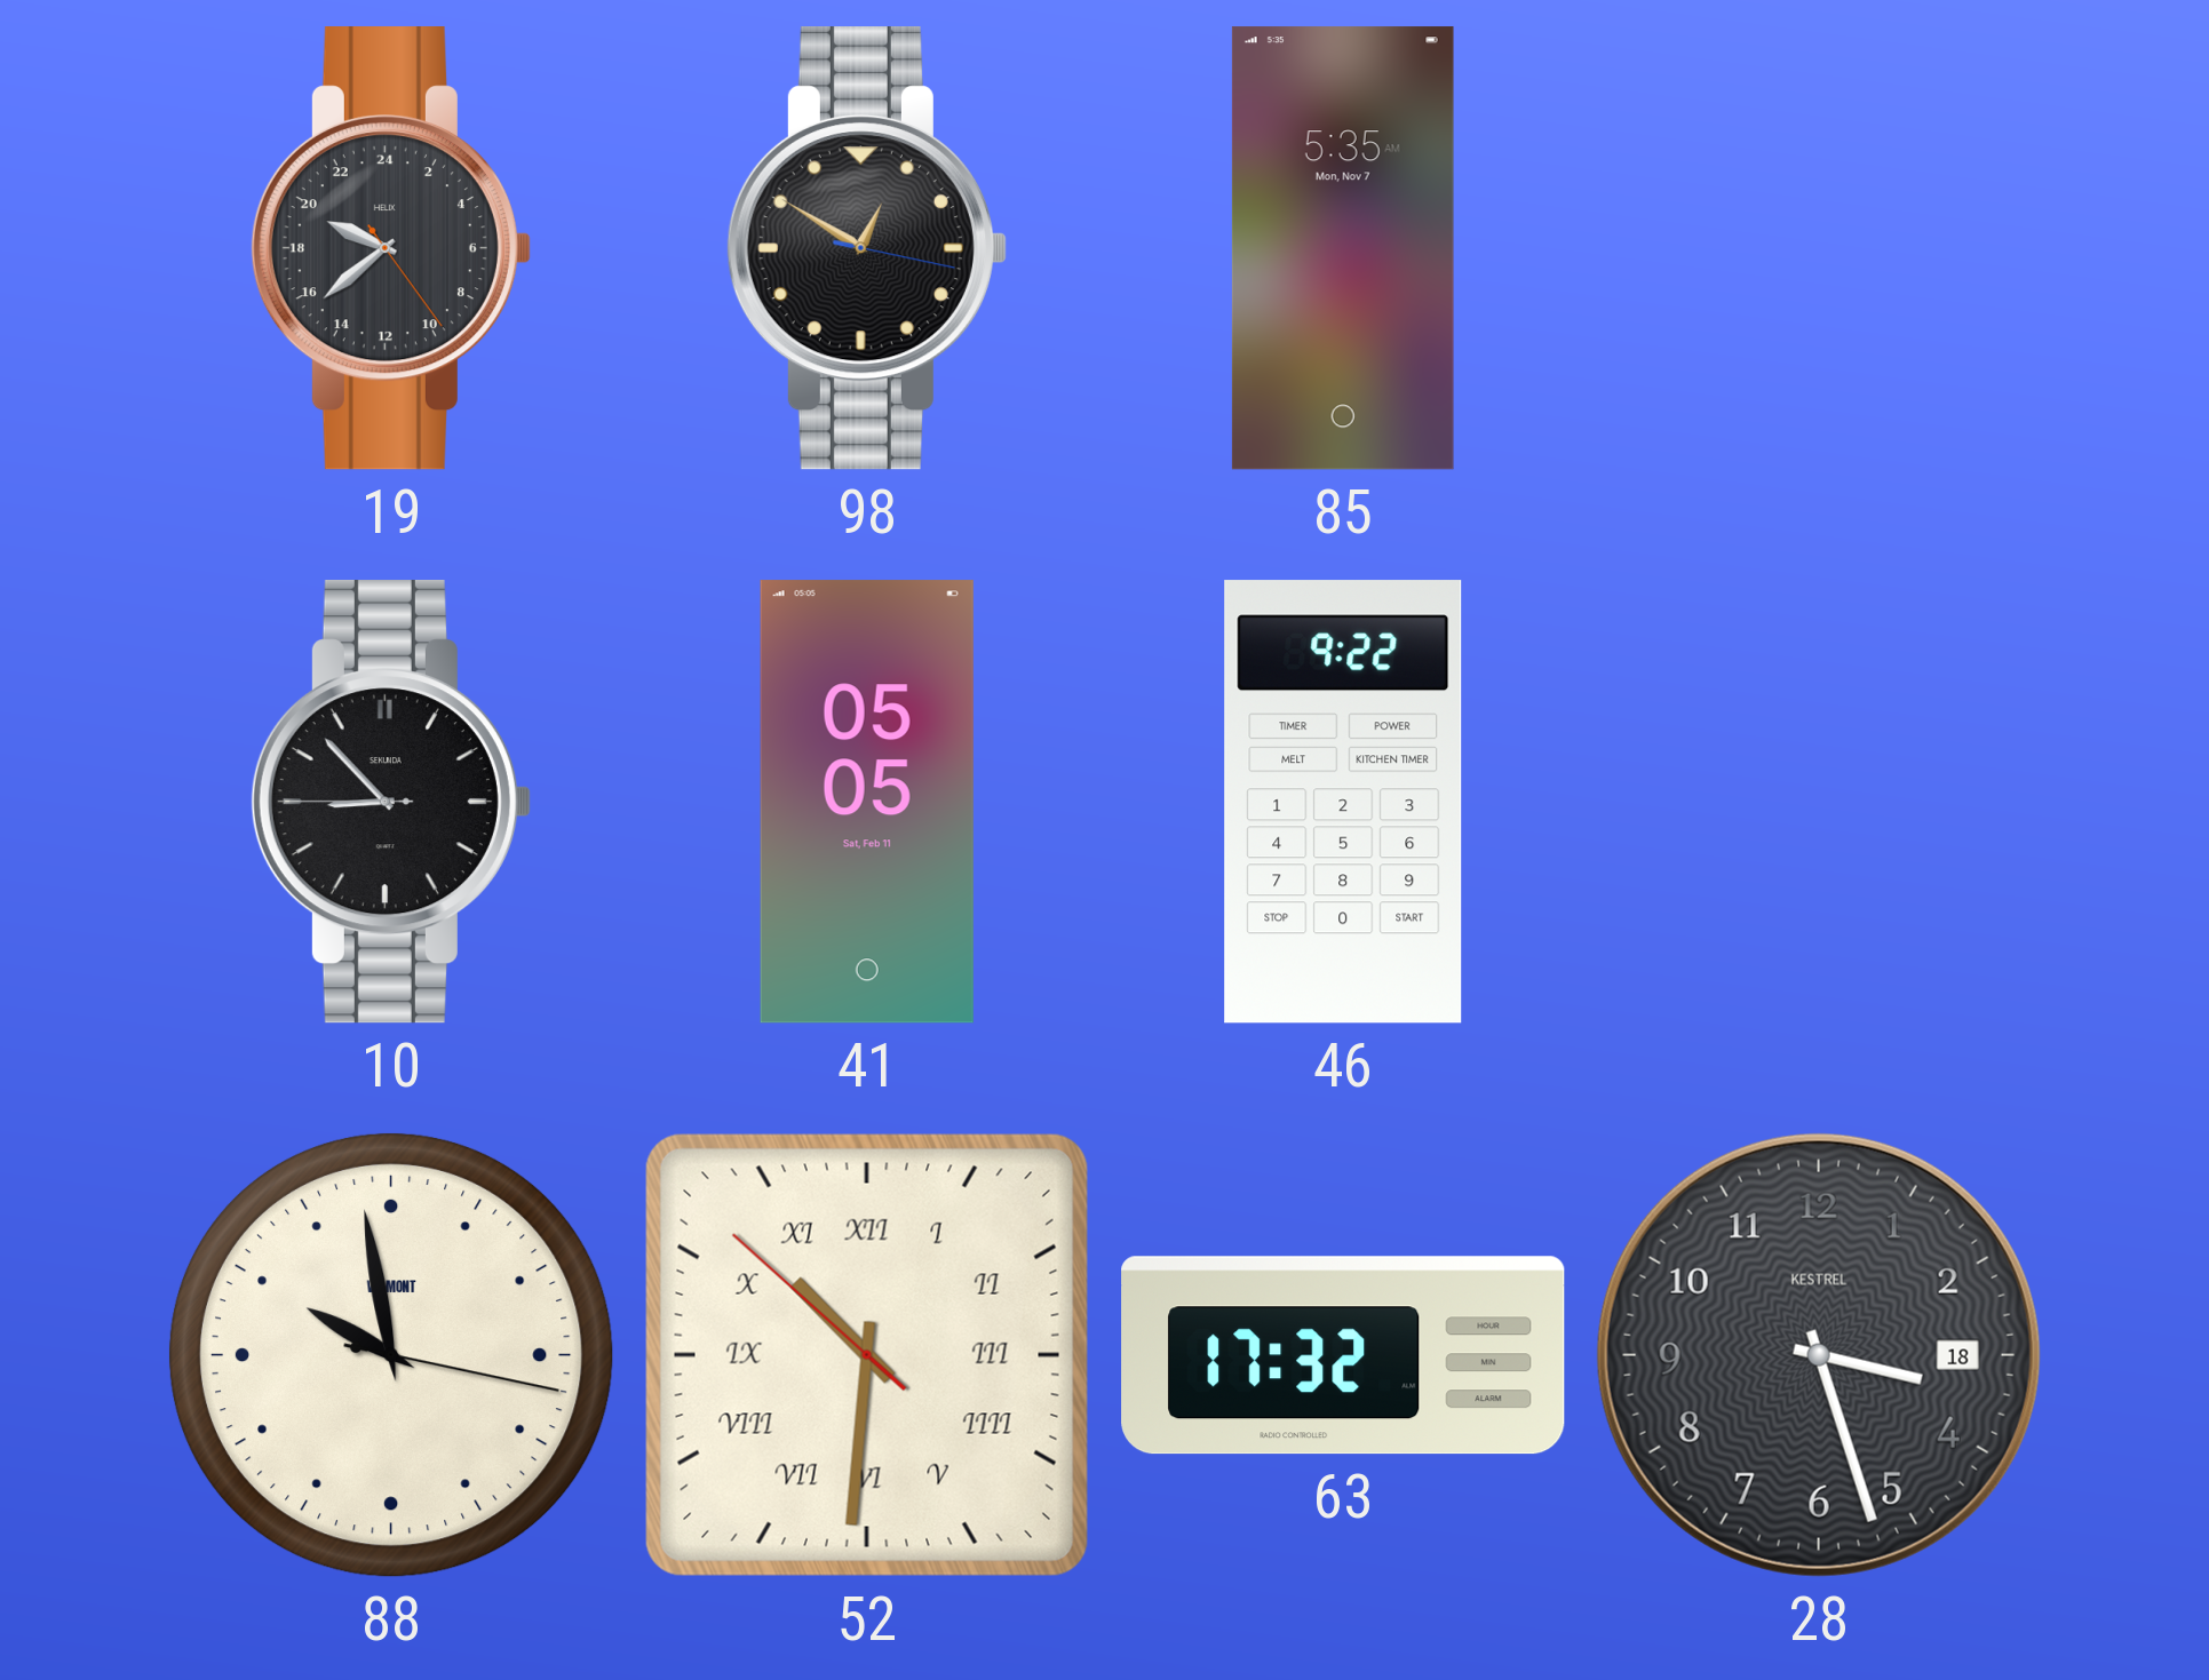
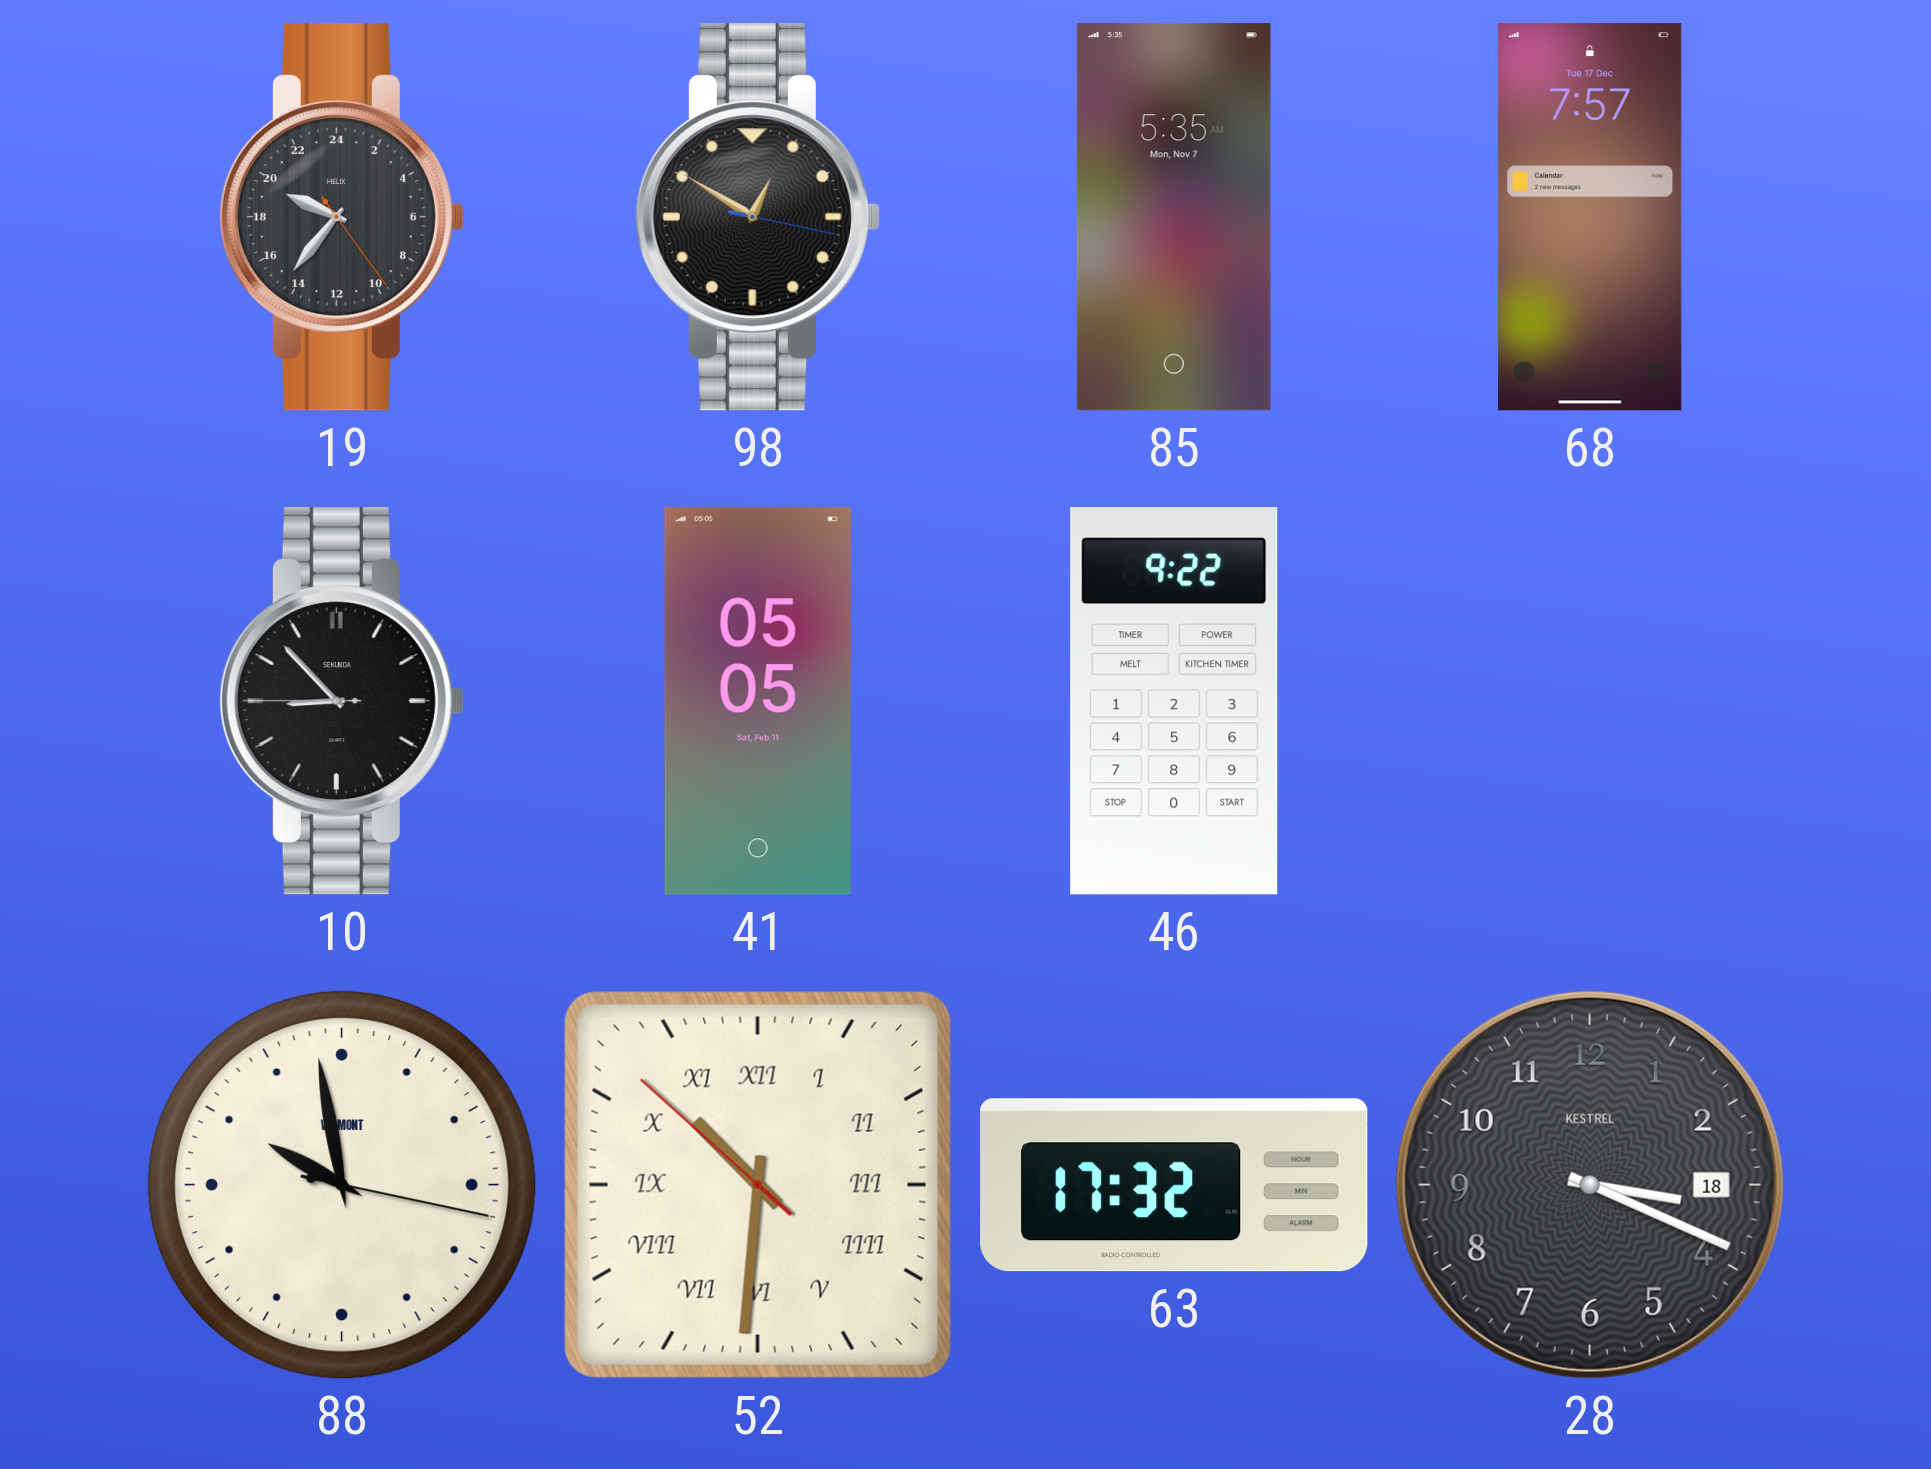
19: 19:38 -> 19:36
68: none -> 7:57
28: 3:27 -> 3:19
